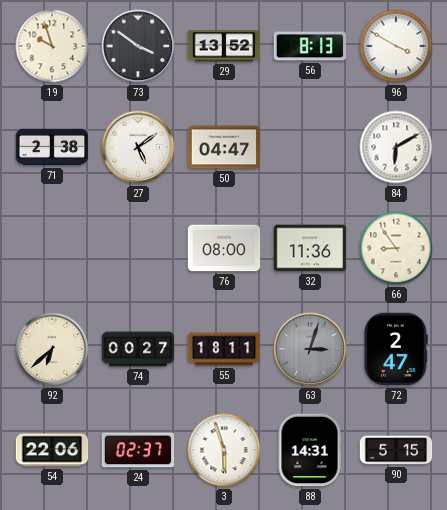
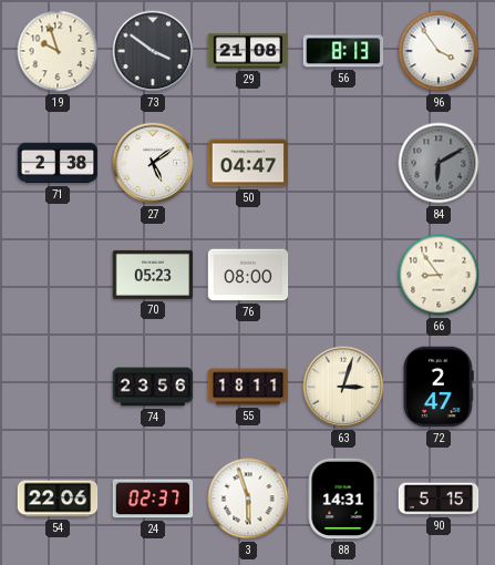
29: 13:52 -> 21:08
96: 3:50 -> 3:54
84 dial: white -> grey
70: none -> 05:23
32: 11:36 -> none
92: 6:38 -> none
74: 00:27 -> 23:56
63 dial: grey -> cream
